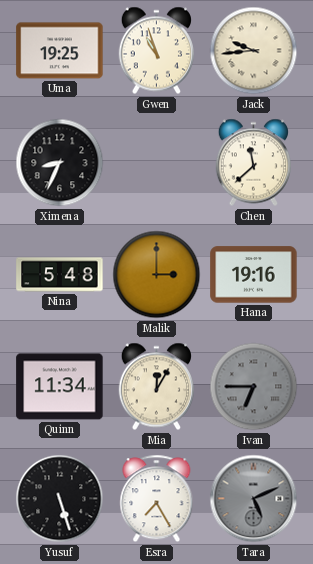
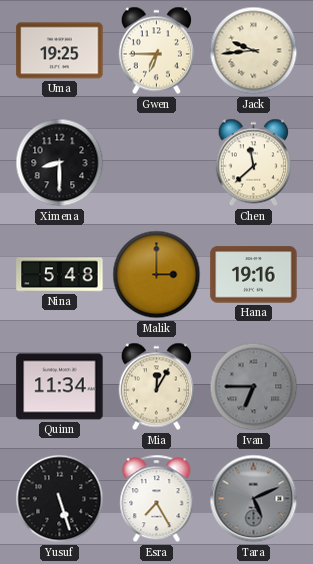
Gwen: 10:57 -> 6:45
Ximena: 8:34 -> 8:30
